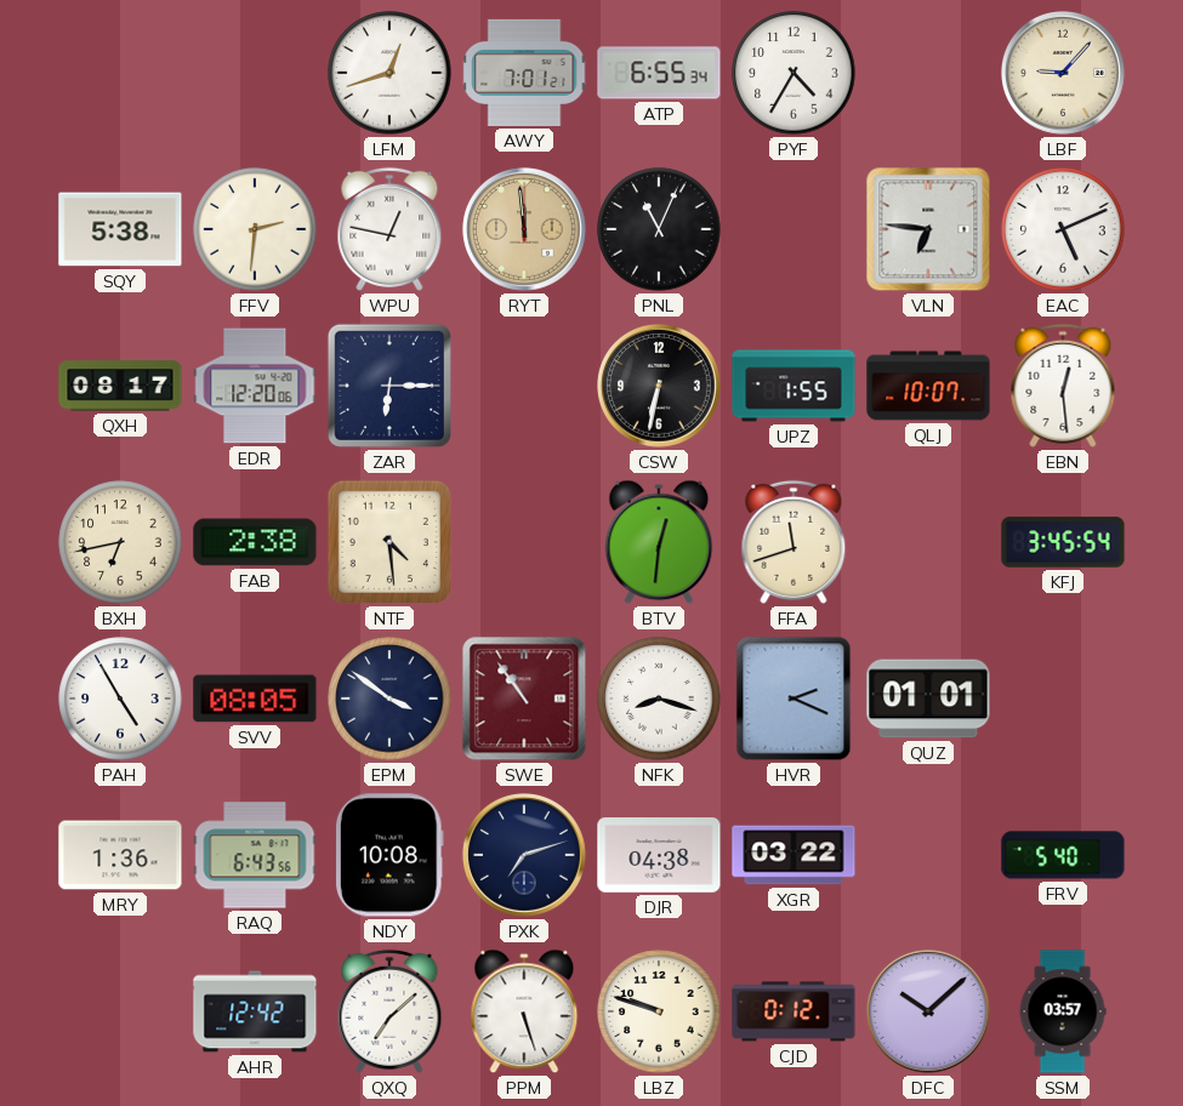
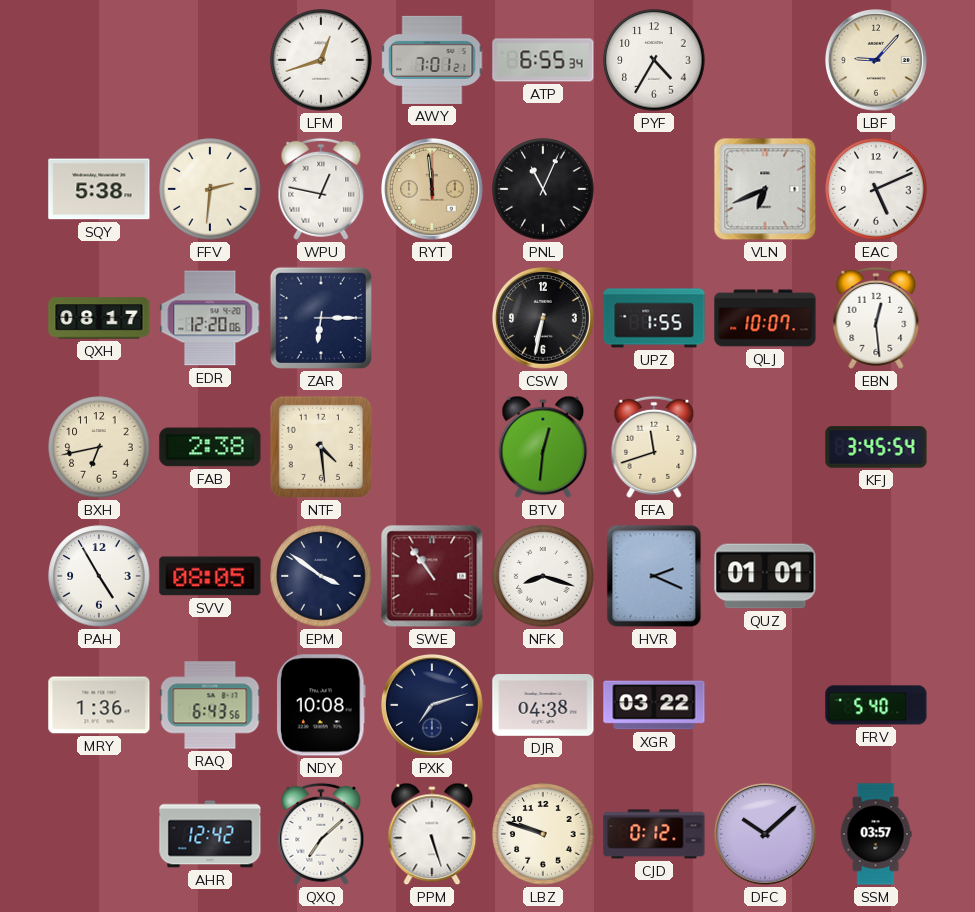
VLN: 6:46 -> 6:41
